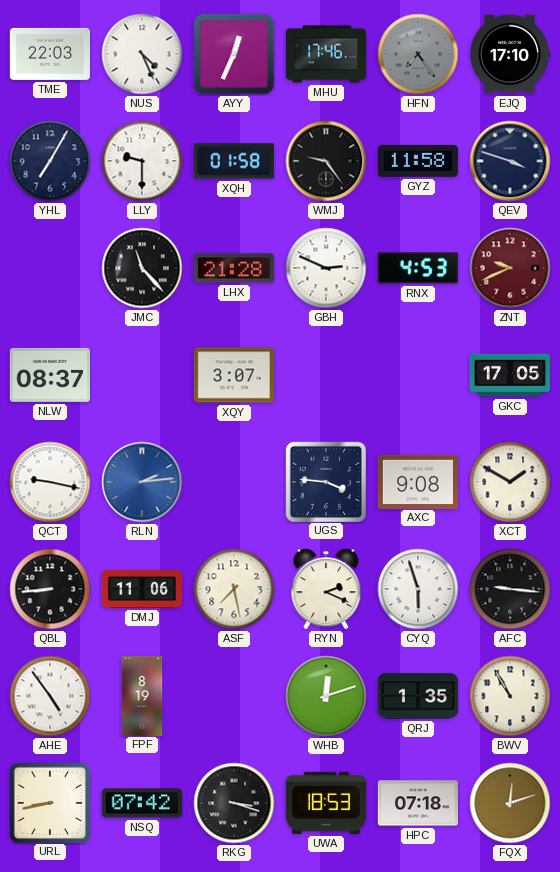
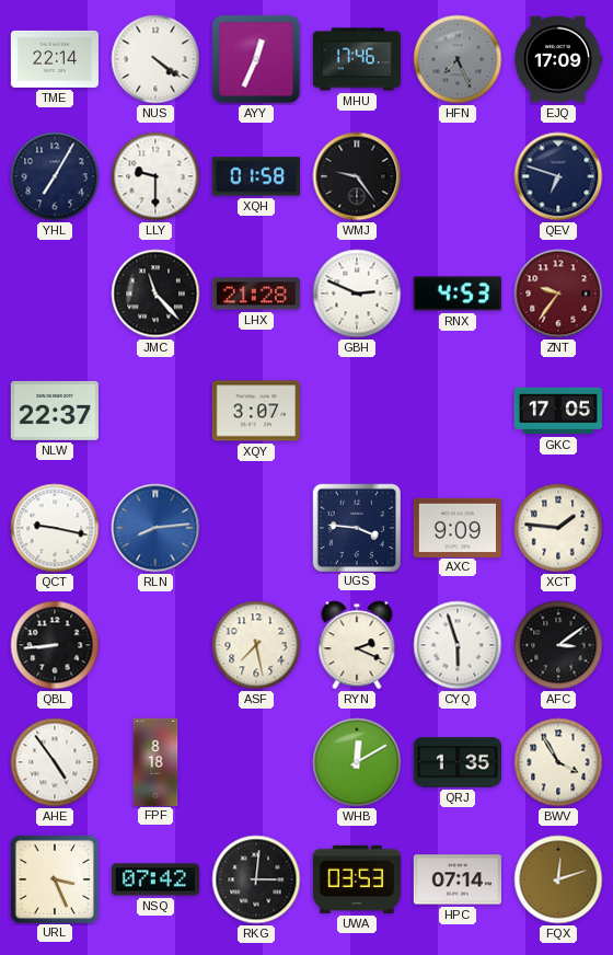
TME: 22:03 -> 22:14
NUS: 4:26 -> 4:21
HFN: 7:24 -> 7:26
EJQ: 17:10 -> 17:09
GYZ: 11:58 -> none
QEV: 3:48 -> 6:48
ZNT: 9:41 -> 9:36
NLW: 08:37 -> 22:37
RLN: 2:14 -> 8:14
AXC: 9:08 -> 9:09
XCT: 1:50 -> 1:46
DMJ: 11:06 -> none
AFC: 9:16 -> 3:09
FPF: 8:19 -> 8:18
WHB: 12:12 -> 12:10
BWV: 10:55 -> 3:55
URL: 8:43 -> 3:26
RKG: 3:18 -> 3:01
UWA: 18:53 -> 03:53
HPC: 07:18 -> 07:14
